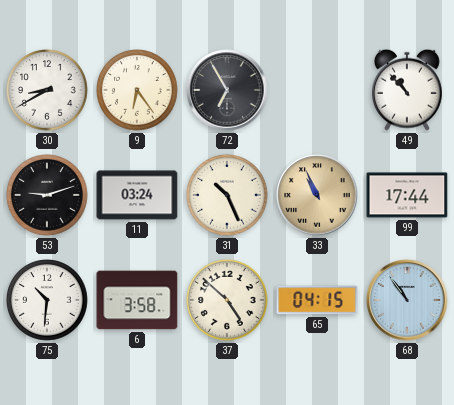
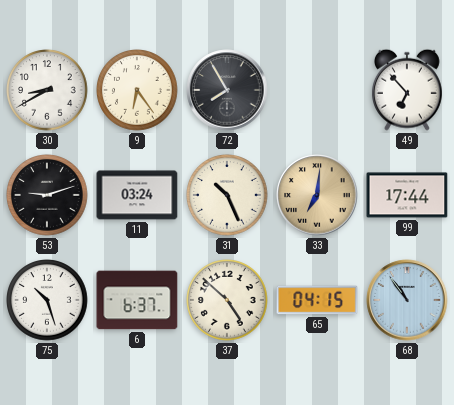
72: 6:55 -> 7:55
49: 10:53 -> 6:53
33: 10:56 -> 7:01
75: 10:31 -> 10:27
6: 3:58 -> 6:37
